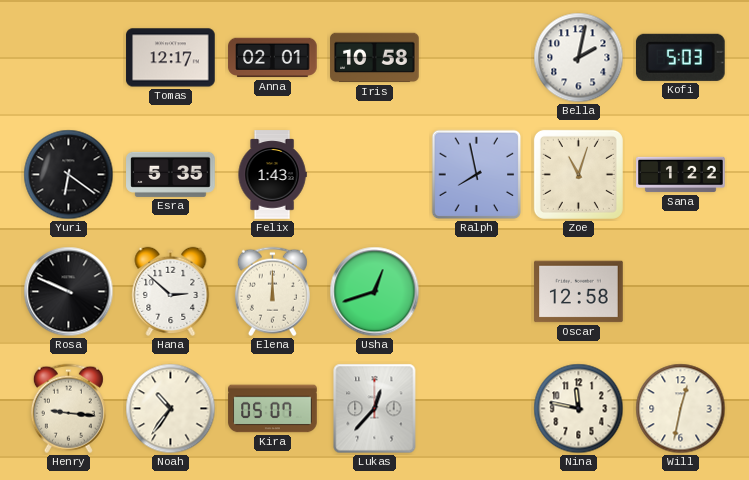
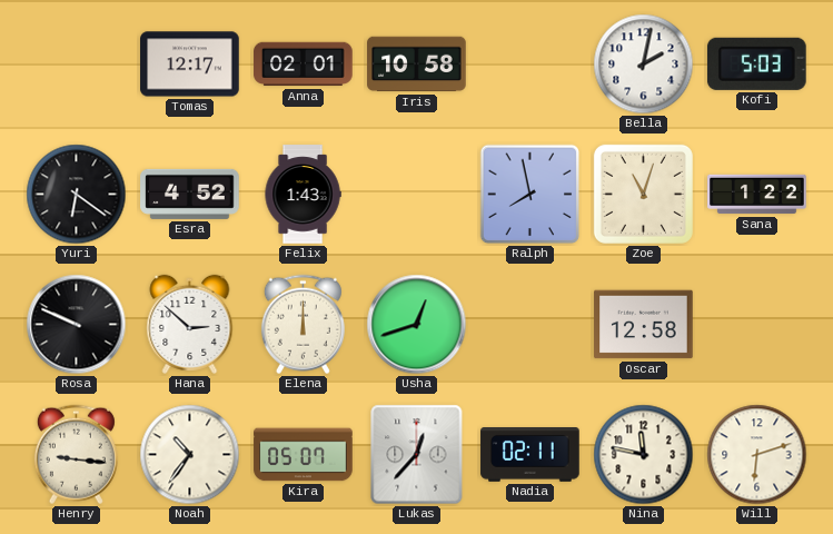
Esra: 5:35 -> 4:52
Nadia: none -> 02:11
Will: 12:32 -> 6:12
